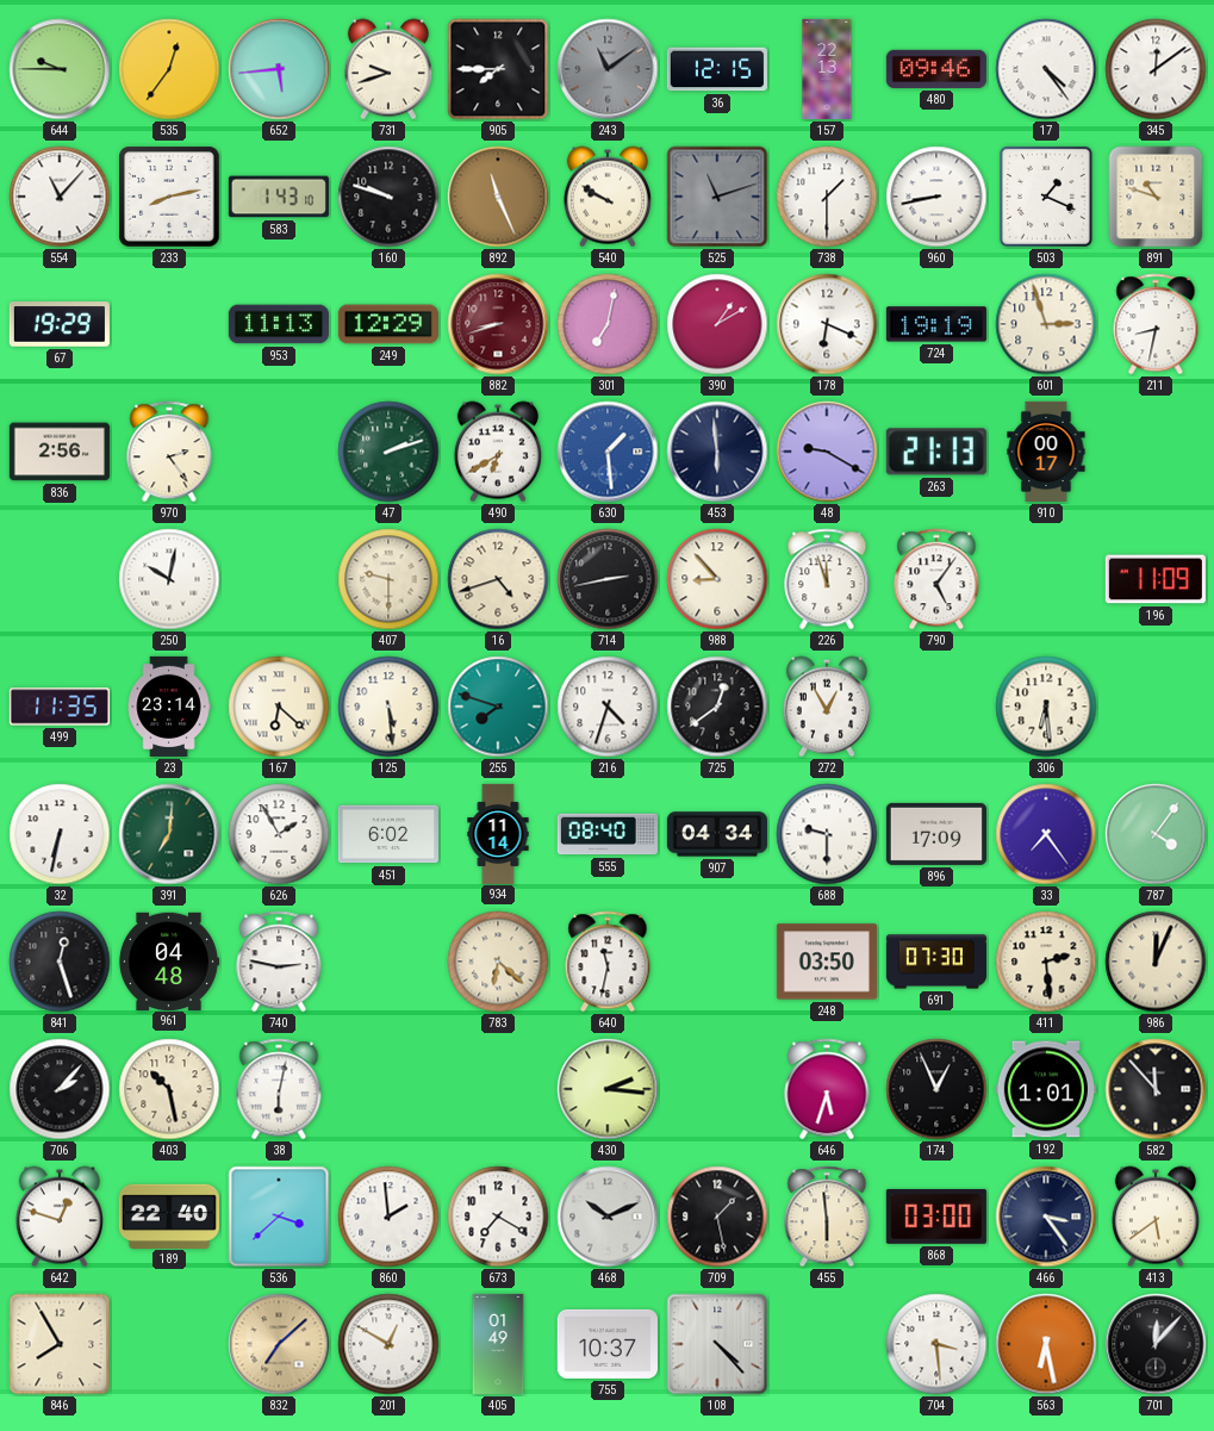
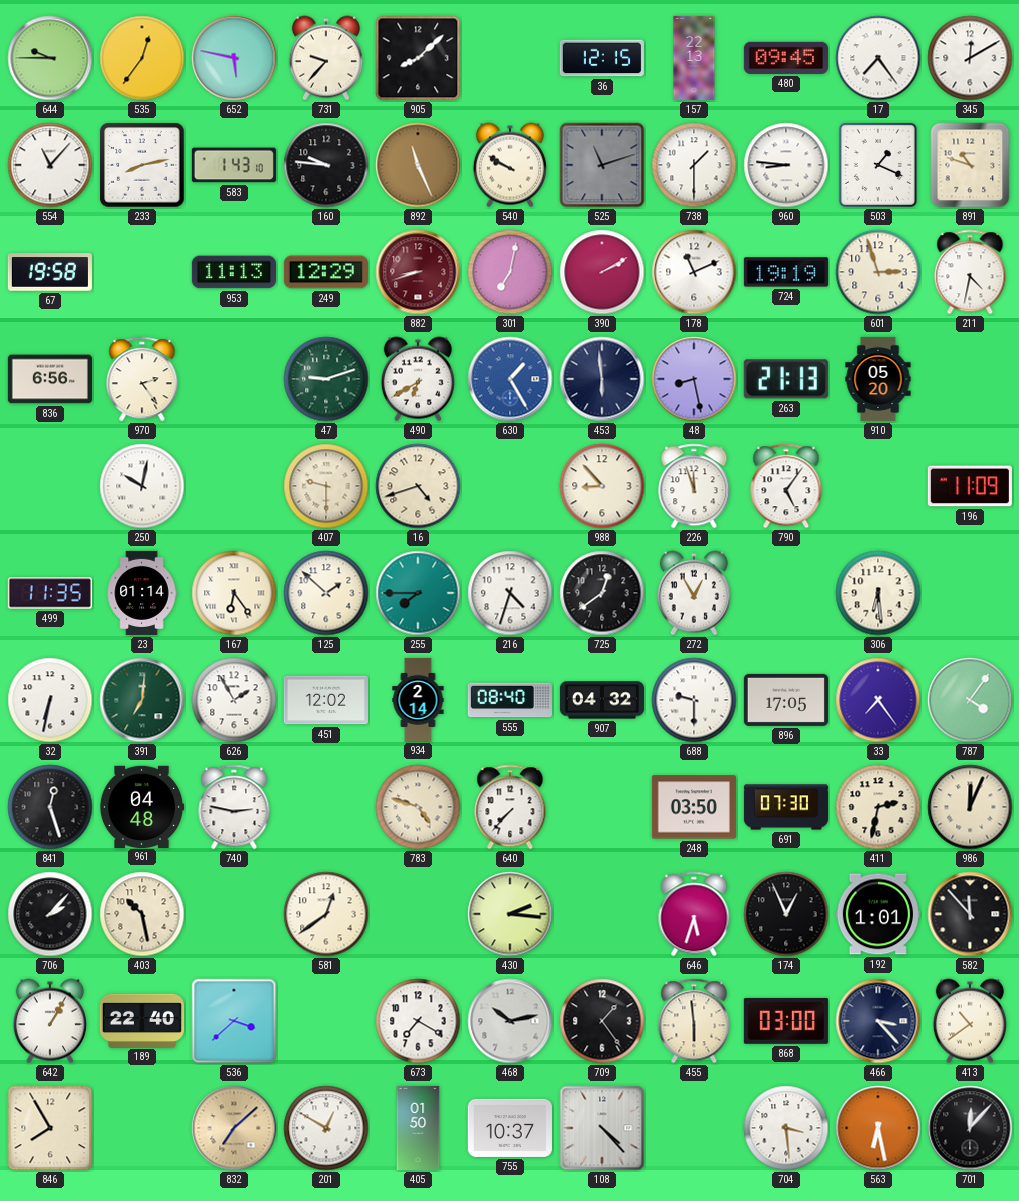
652: 5:44 -> 5:47
731: 9:42 -> 9:37
905: 7:45 -> 8:08
243: 11:09 -> none
480: 09:46 -> 09:45
17: 4:24 -> 7:24
345: 12:09 -> 12:10
160: 9:48 -> 9:46
960: 8:43 -> 8:46
67: 19:29 -> 19:58
390: 1:10 -> 2:10
178: 6:19 -> 11:11
211: 8:32 -> 4:32
836: 2:56 -> 6:56
47: 2:12 -> 9:12
630: 1:29 -> 1:25
48: 9:20 -> 8:28
910: 00:17 -> 05:20
714: 2:43 -> none
23: 23:14 -> 01:14
167: 6:22 -> 6:24
125: 5:29 -> 1:52
255: 7:48 -> 7:45
451: 6:02 -> 12:02
934: 11:14 -> 2:14
907: 04:34 -> 04:32
896: 17:09 -> 17:05
783: 6:22 -> 4:48
640: 11:32 -> 7:37
411: 2:29 -> 2:32
38: 6:02 -> none
581: none -> 12:39
642: 12:48 -> 1:05
860: 1:59 -> none
468: 10:11 -> 10:13
709: 1:28 -> 1:24
466: 3:24 -> 3:23
413: 5:39 -> 10:39
405: 01:49 -> 01:50
